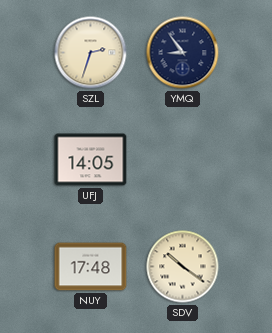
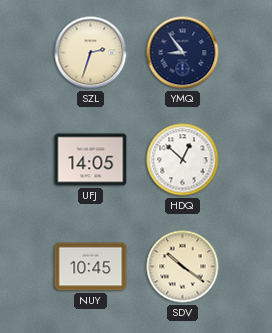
HDQ: none -> 12:52
NUY: 17:48 -> 10:45
